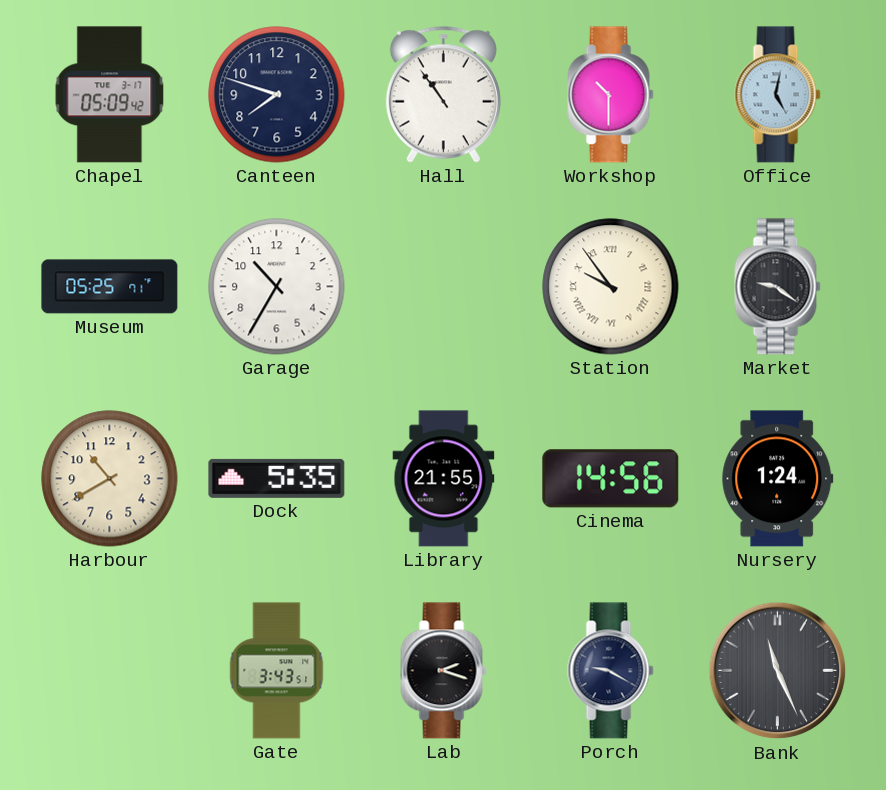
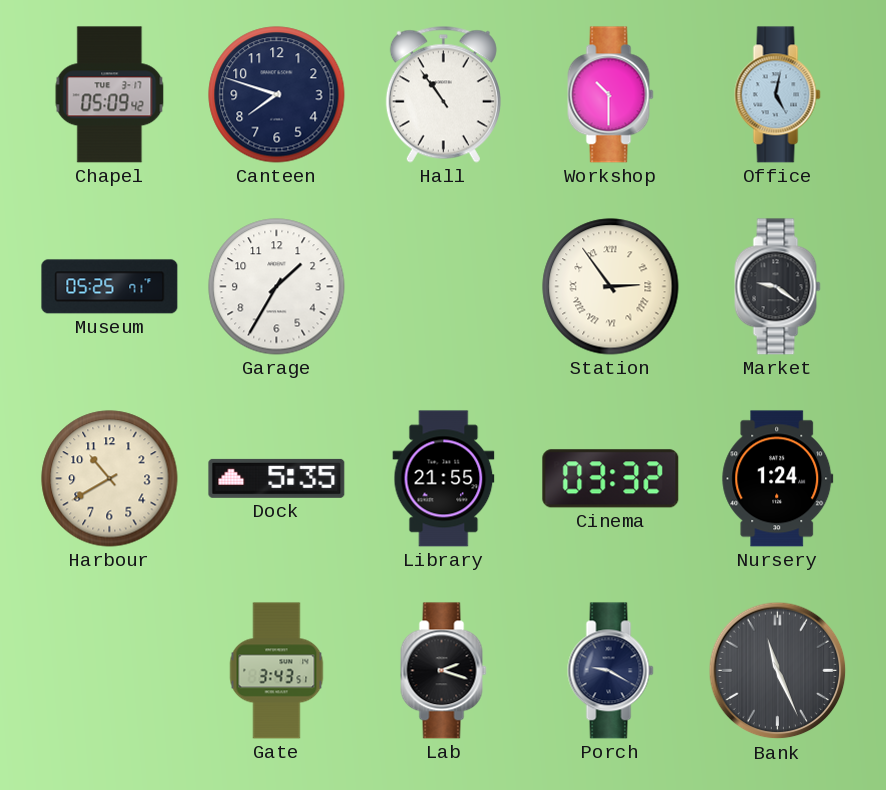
Garage: 10:35 -> 1:35
Station: 9:54 -> 2:54
Cinema: 14:56 -> 03:32
